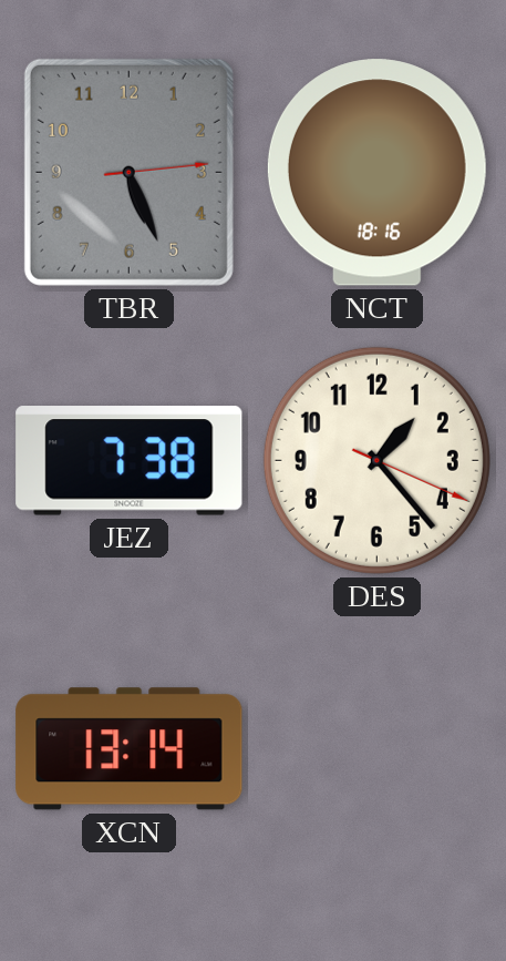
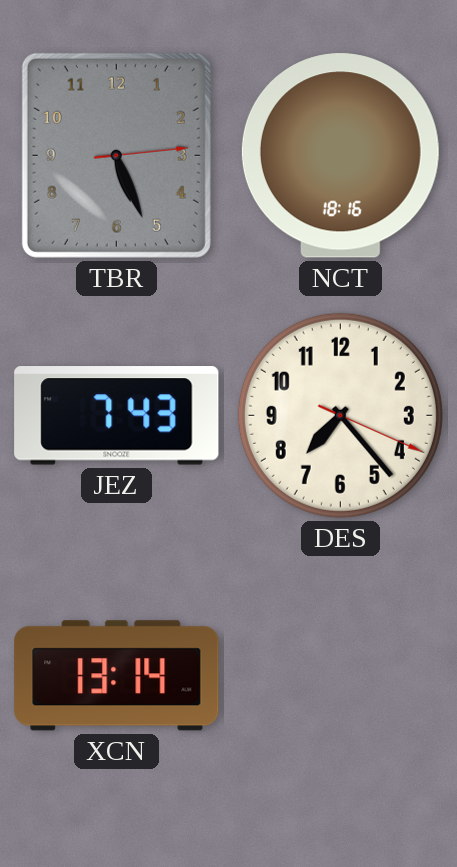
JEZ: 7:38 -> 7:43
DES: 1:23 -> 7:23
